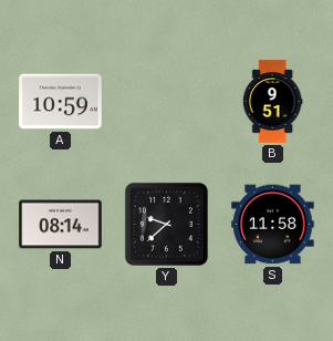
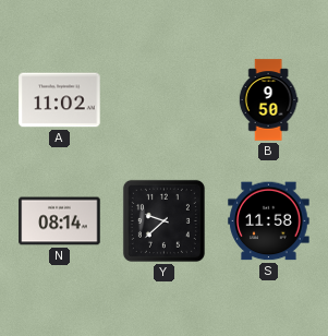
A: 10:59 -> 11:02
B: 9:51 -> 9:50
